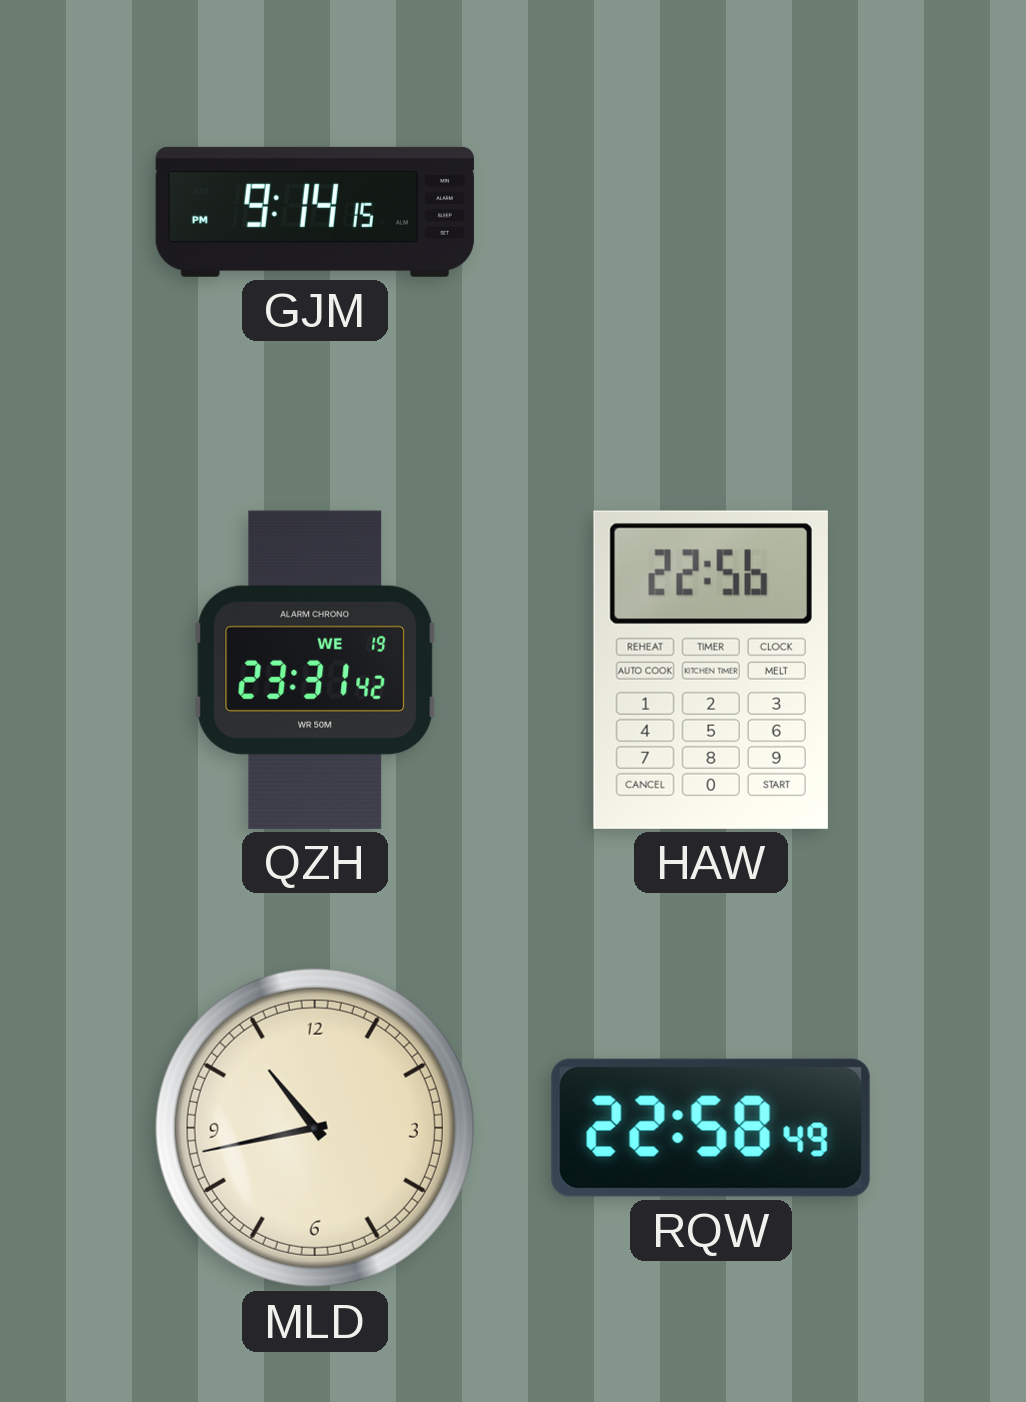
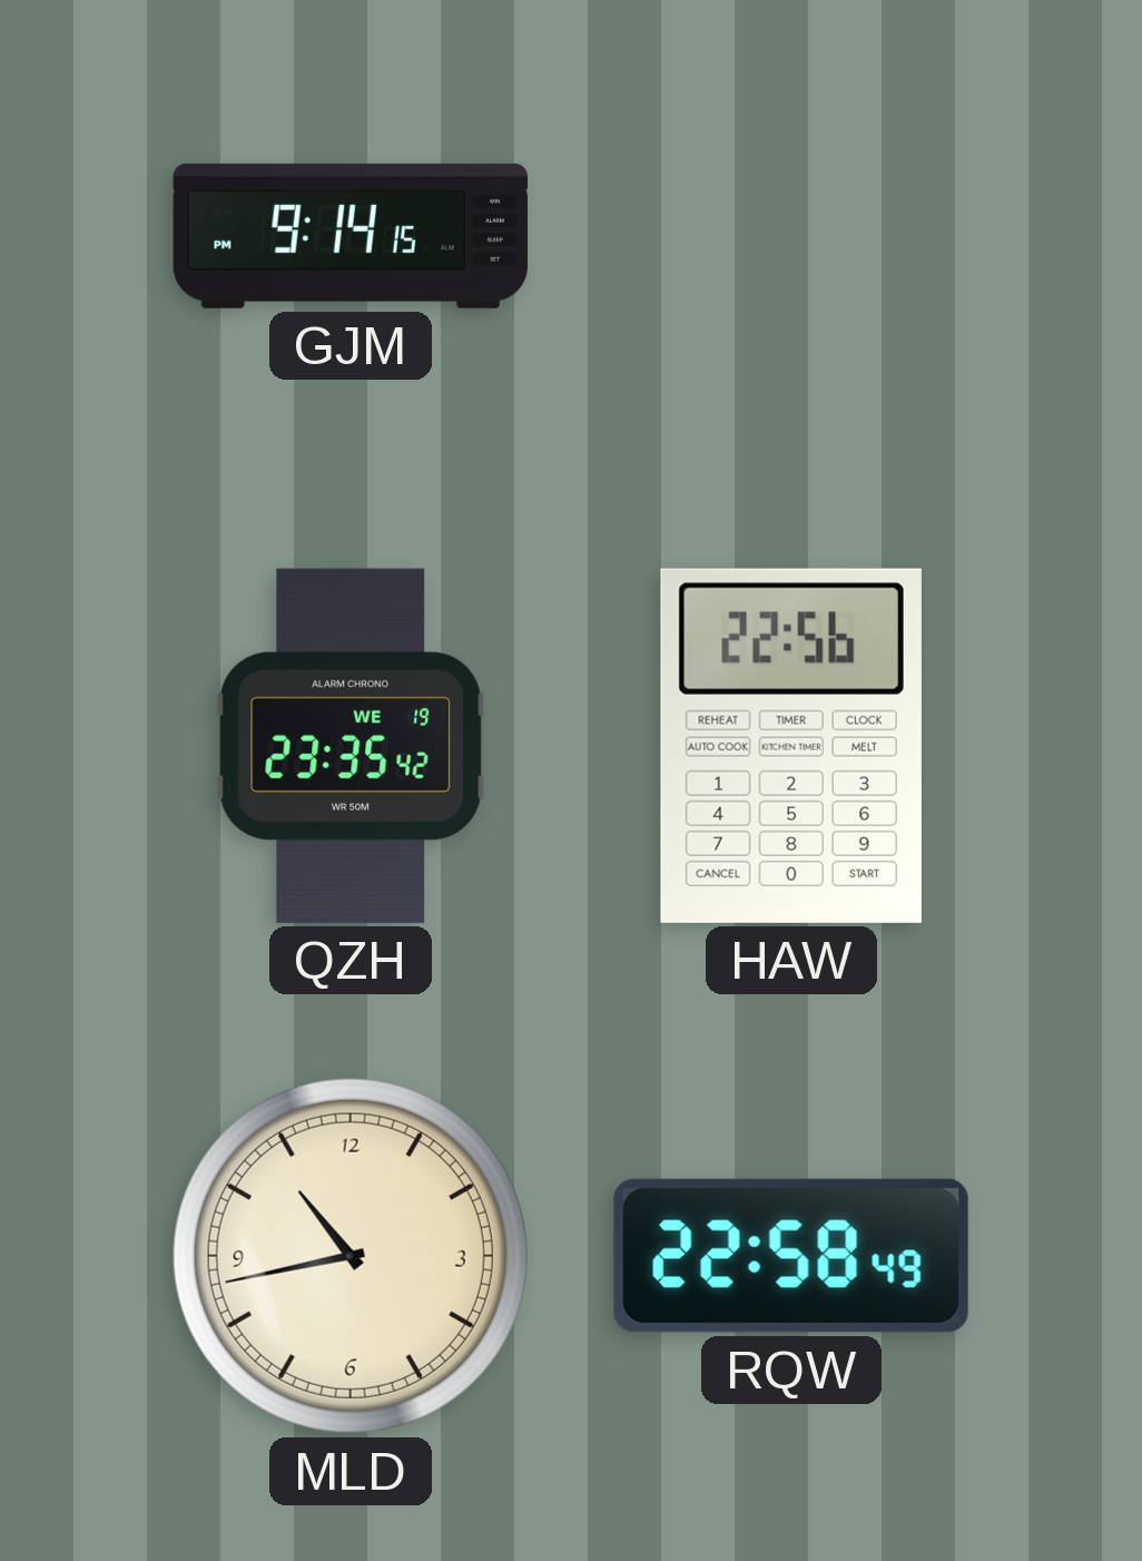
QZH: 23:31 -> 23:35
